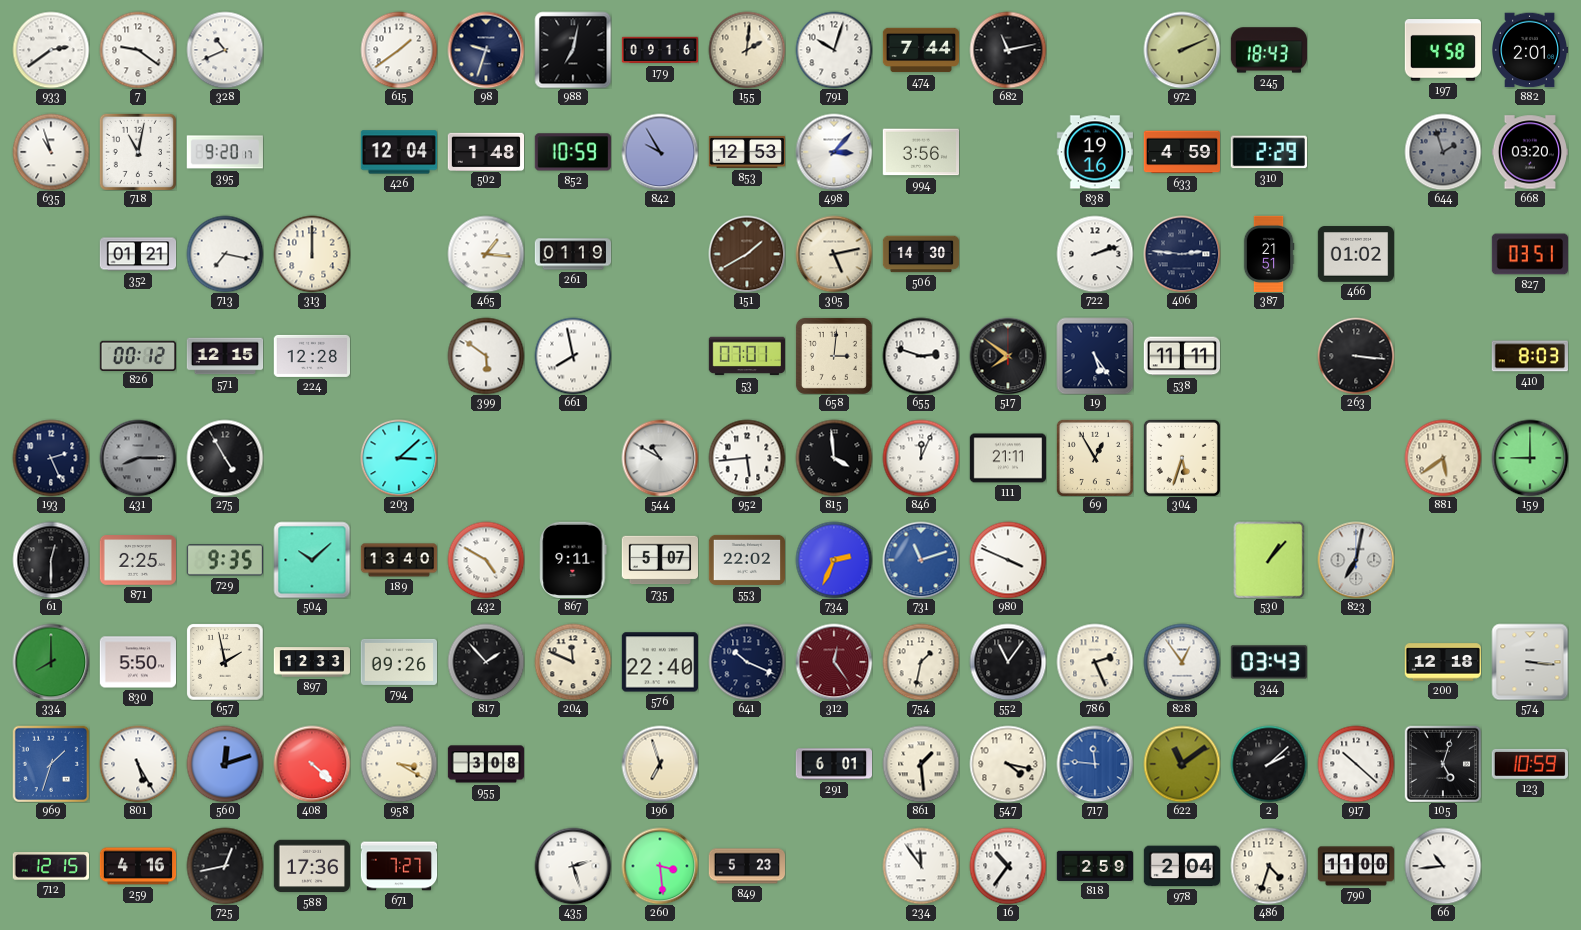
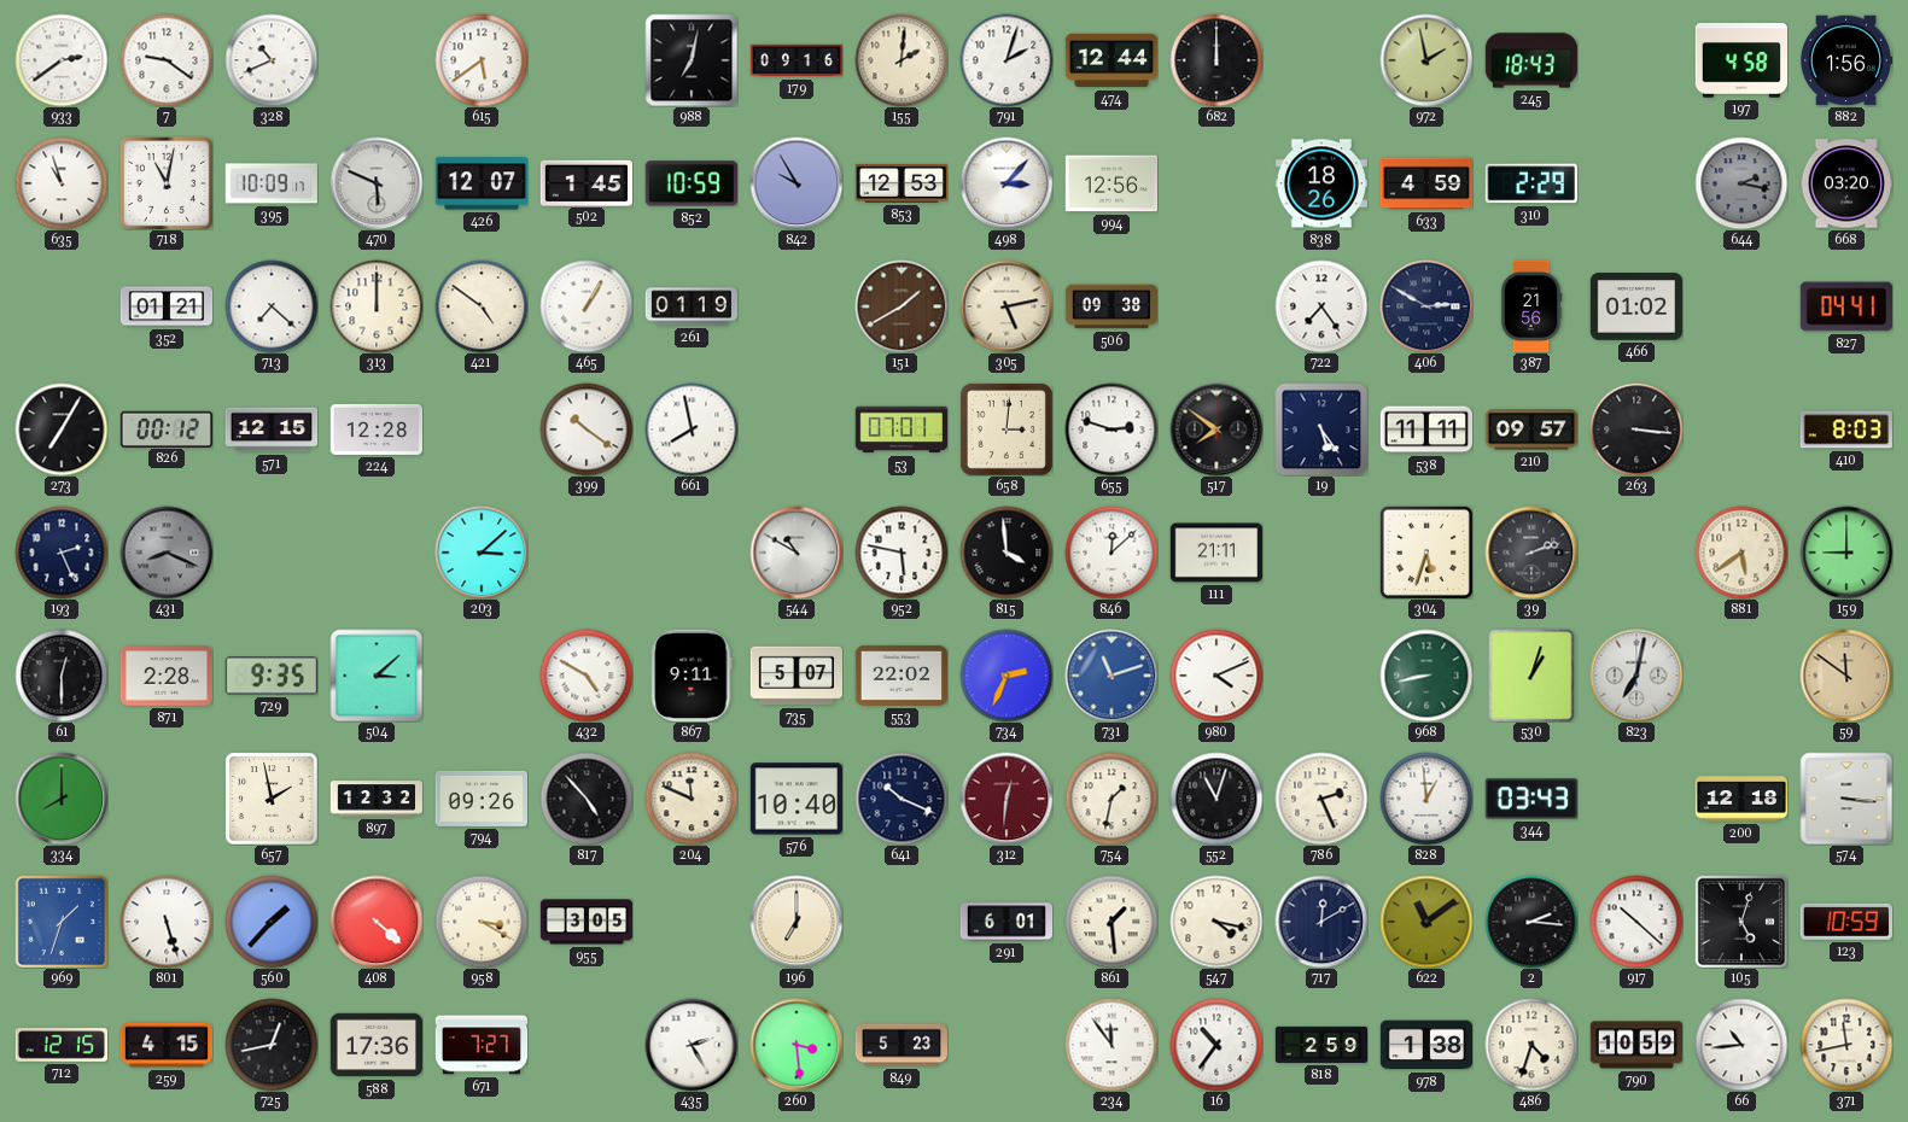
615: 1:39 -> 5:39
98: 9:33 -> none
791: 10:03 -> 2:03
474: 7:44 -> 12:44
682: 11:13 -> 12:00
972: 2:11 -> 1:58
882: 2:01 -> 1:56
395: 9:20 -> 10:09
470: none -> 5:49
426: 12:04 -> 12:07
502: 1:48 -> 1:45
994: 3:56 -> 12:56
838: 19:16 -> 18:26
644: 1:57 -> 2:17
713: 7:17 -> 7:22
421: none -> 4:51
465: 1:16 -> 1:05
506: 14:30 -> 09:38
722: 2:12 -> 7:24
406: 2:46 -> 2:50
387: 21:51 -> 21:56
827: 03:51 -> 04:41
273: none -> 7:05
399: 5:51 -> 10:21
210: none -> 09:57
431: 8:15 -> 8:19
275: 4:55 -> none
952: 5:44 -> 5:47
846: 12:04 -> 12:08
69: 12:55 -> none
39: none -> 2:12
871: 2:25 -> 2:28
504: 10:08 -> 3:08
189: 13:40 -> none
980: 3:49 -> 4:11
968: none -> 8:43
530: 1:07 -> 1:03
59: none -> 11:51
830: 5:50 -> none
897: 12:33 -> 12:32
817: 1:53 -> 4:53
576: 22:40 -> 10:40
312: 12:24 -> 12:31
552: 11:06 -> 11:03
828: 12:54 -> 12:59
801: 5:25 -> 5:27
560: 12:12 -> 1:37
955: 3:08 -> 3:05
196: 6:57 -> 7:00
717: 11:46 -> 12:10
717 dial: blue -> navy
2: 2:08 -> 2:16
259: 4:16 -> 4:15
435: 2:27 -> 2:25
978: 2:04 -> 1:38
790: 11:00 -> 10:59
371: none -> 11:43
